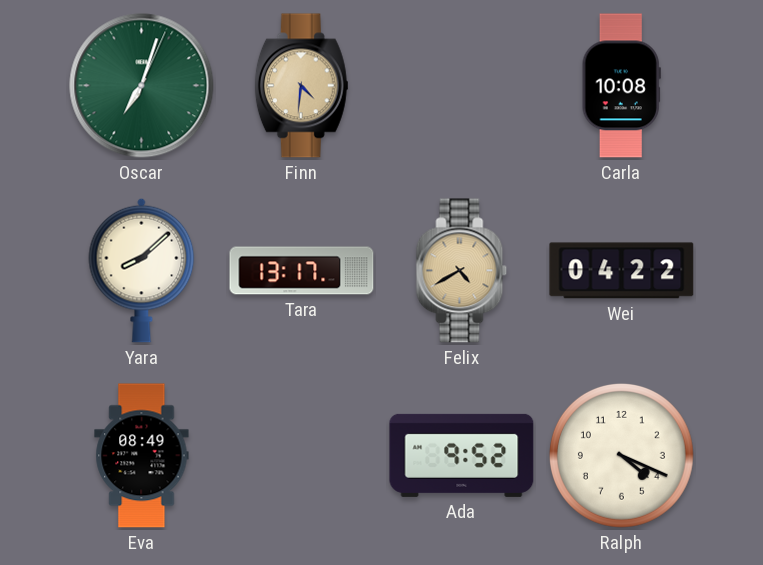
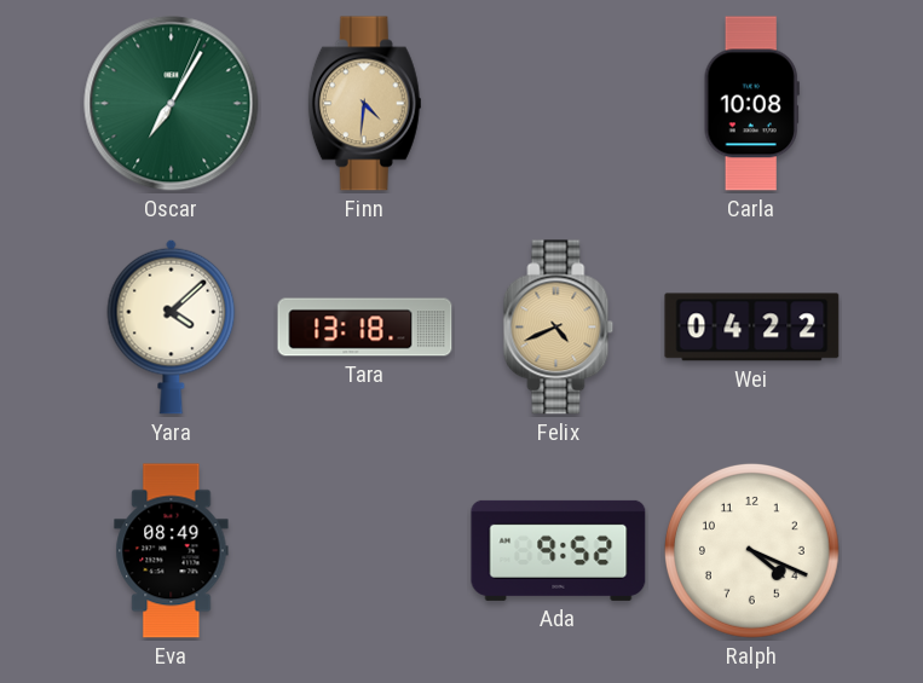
Oscar: 7:03 -> 7:05
Yara: 8:08 -> 4:08
Tara: 13:17 -> 13:18
Felix: 4:40 -> 4:41
